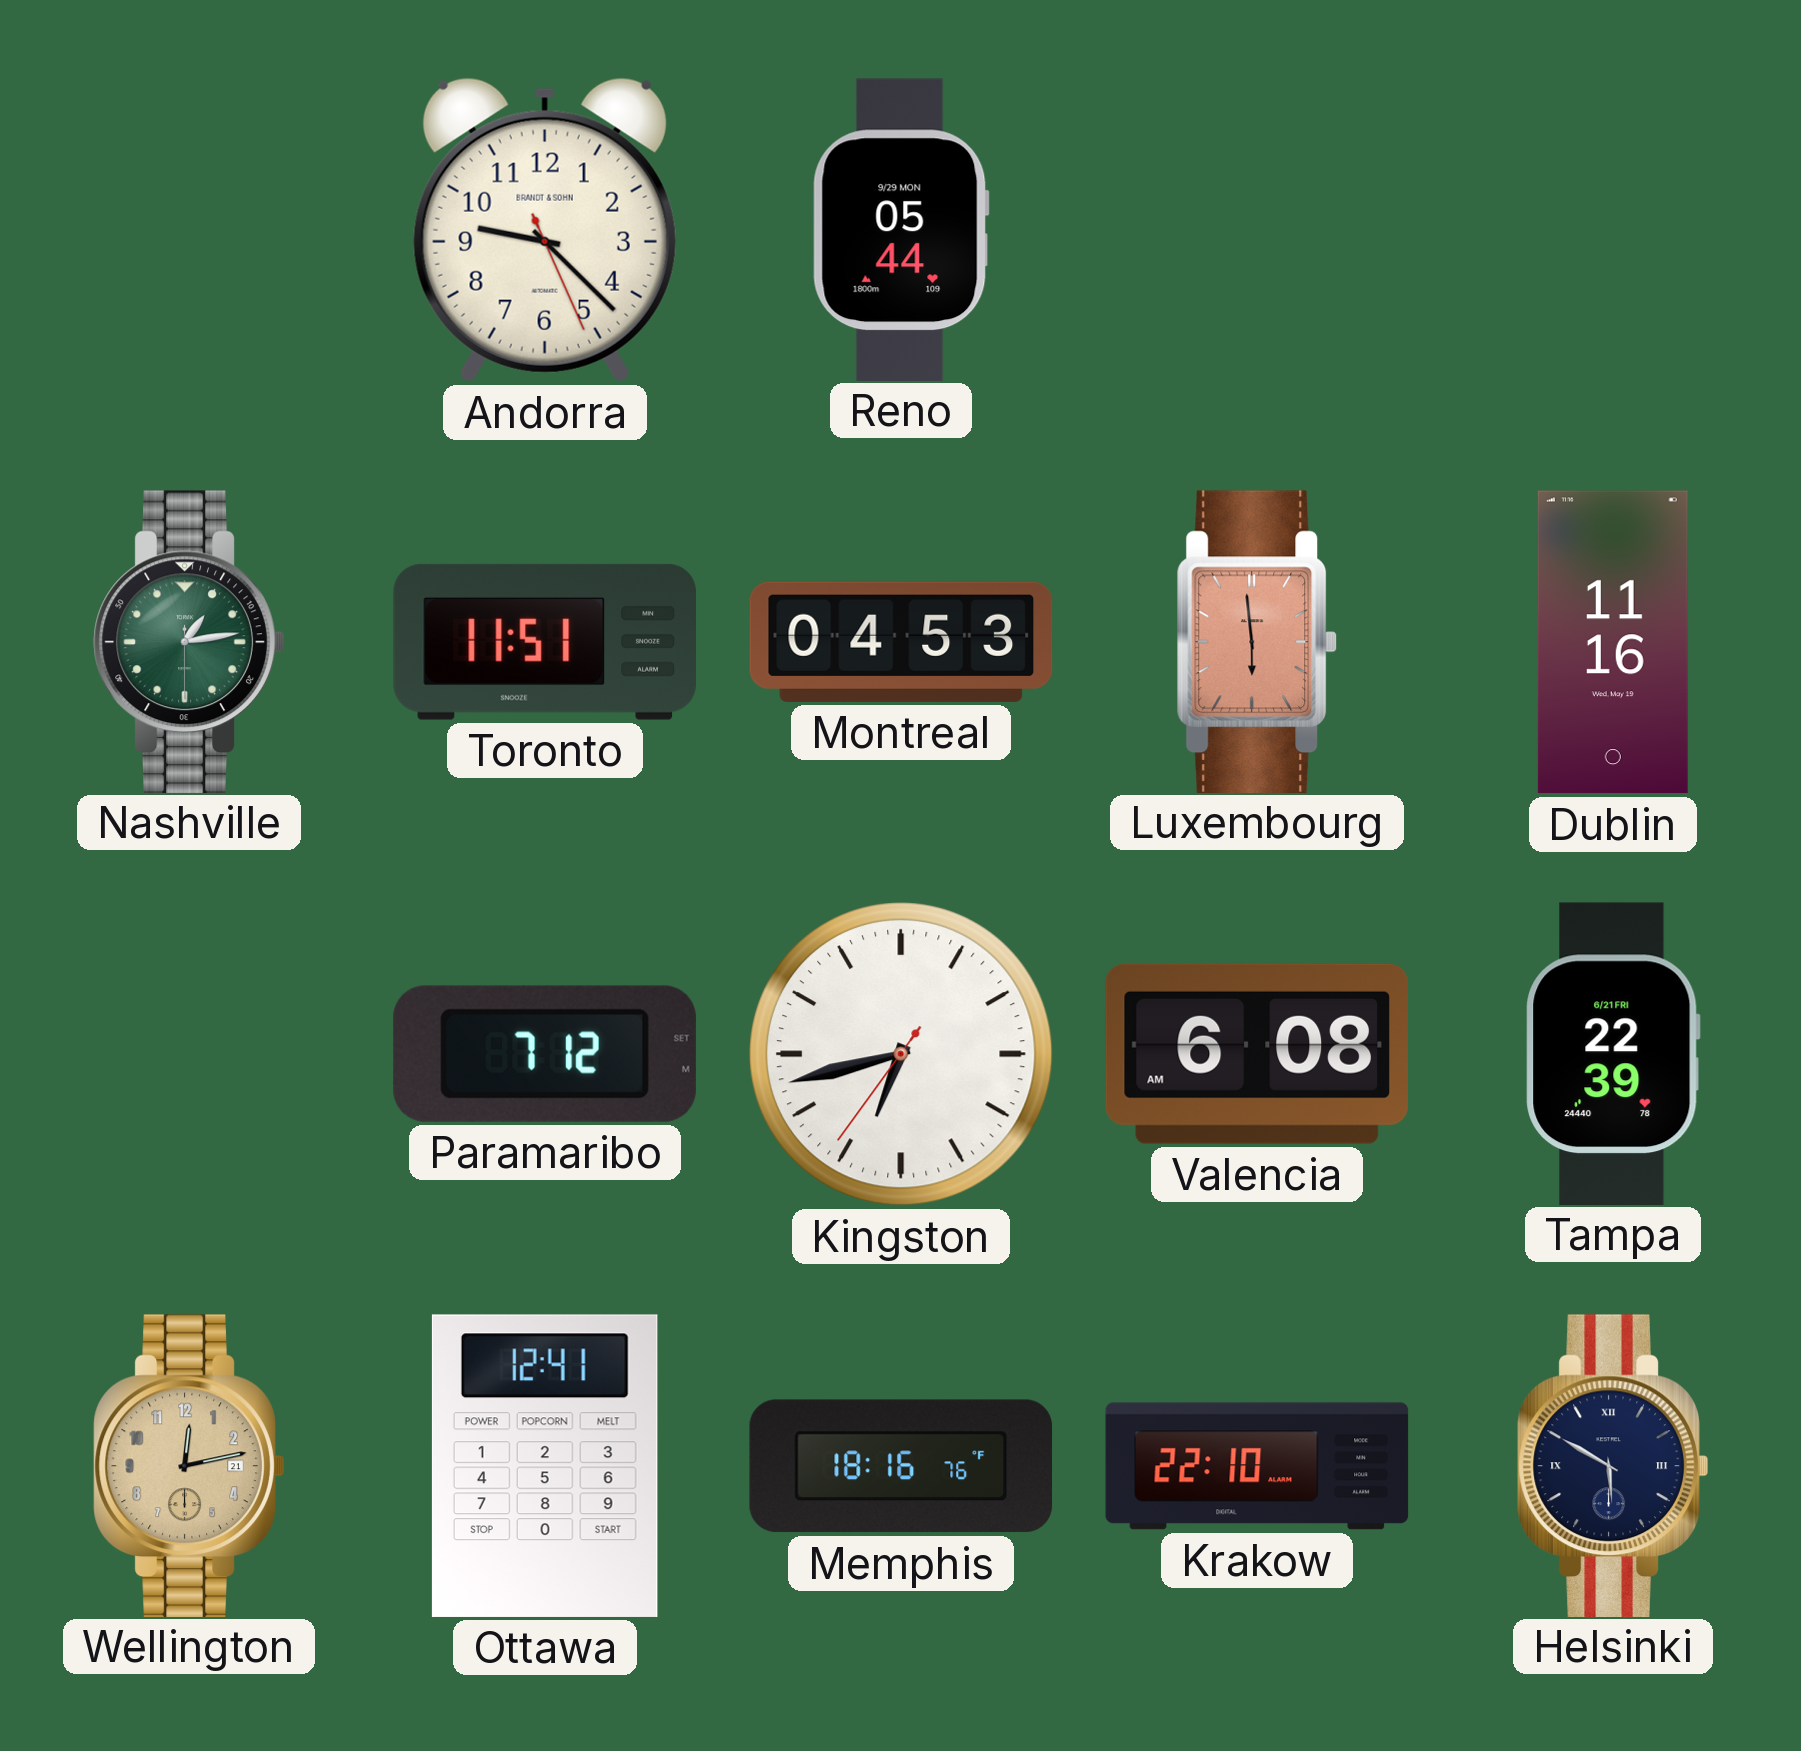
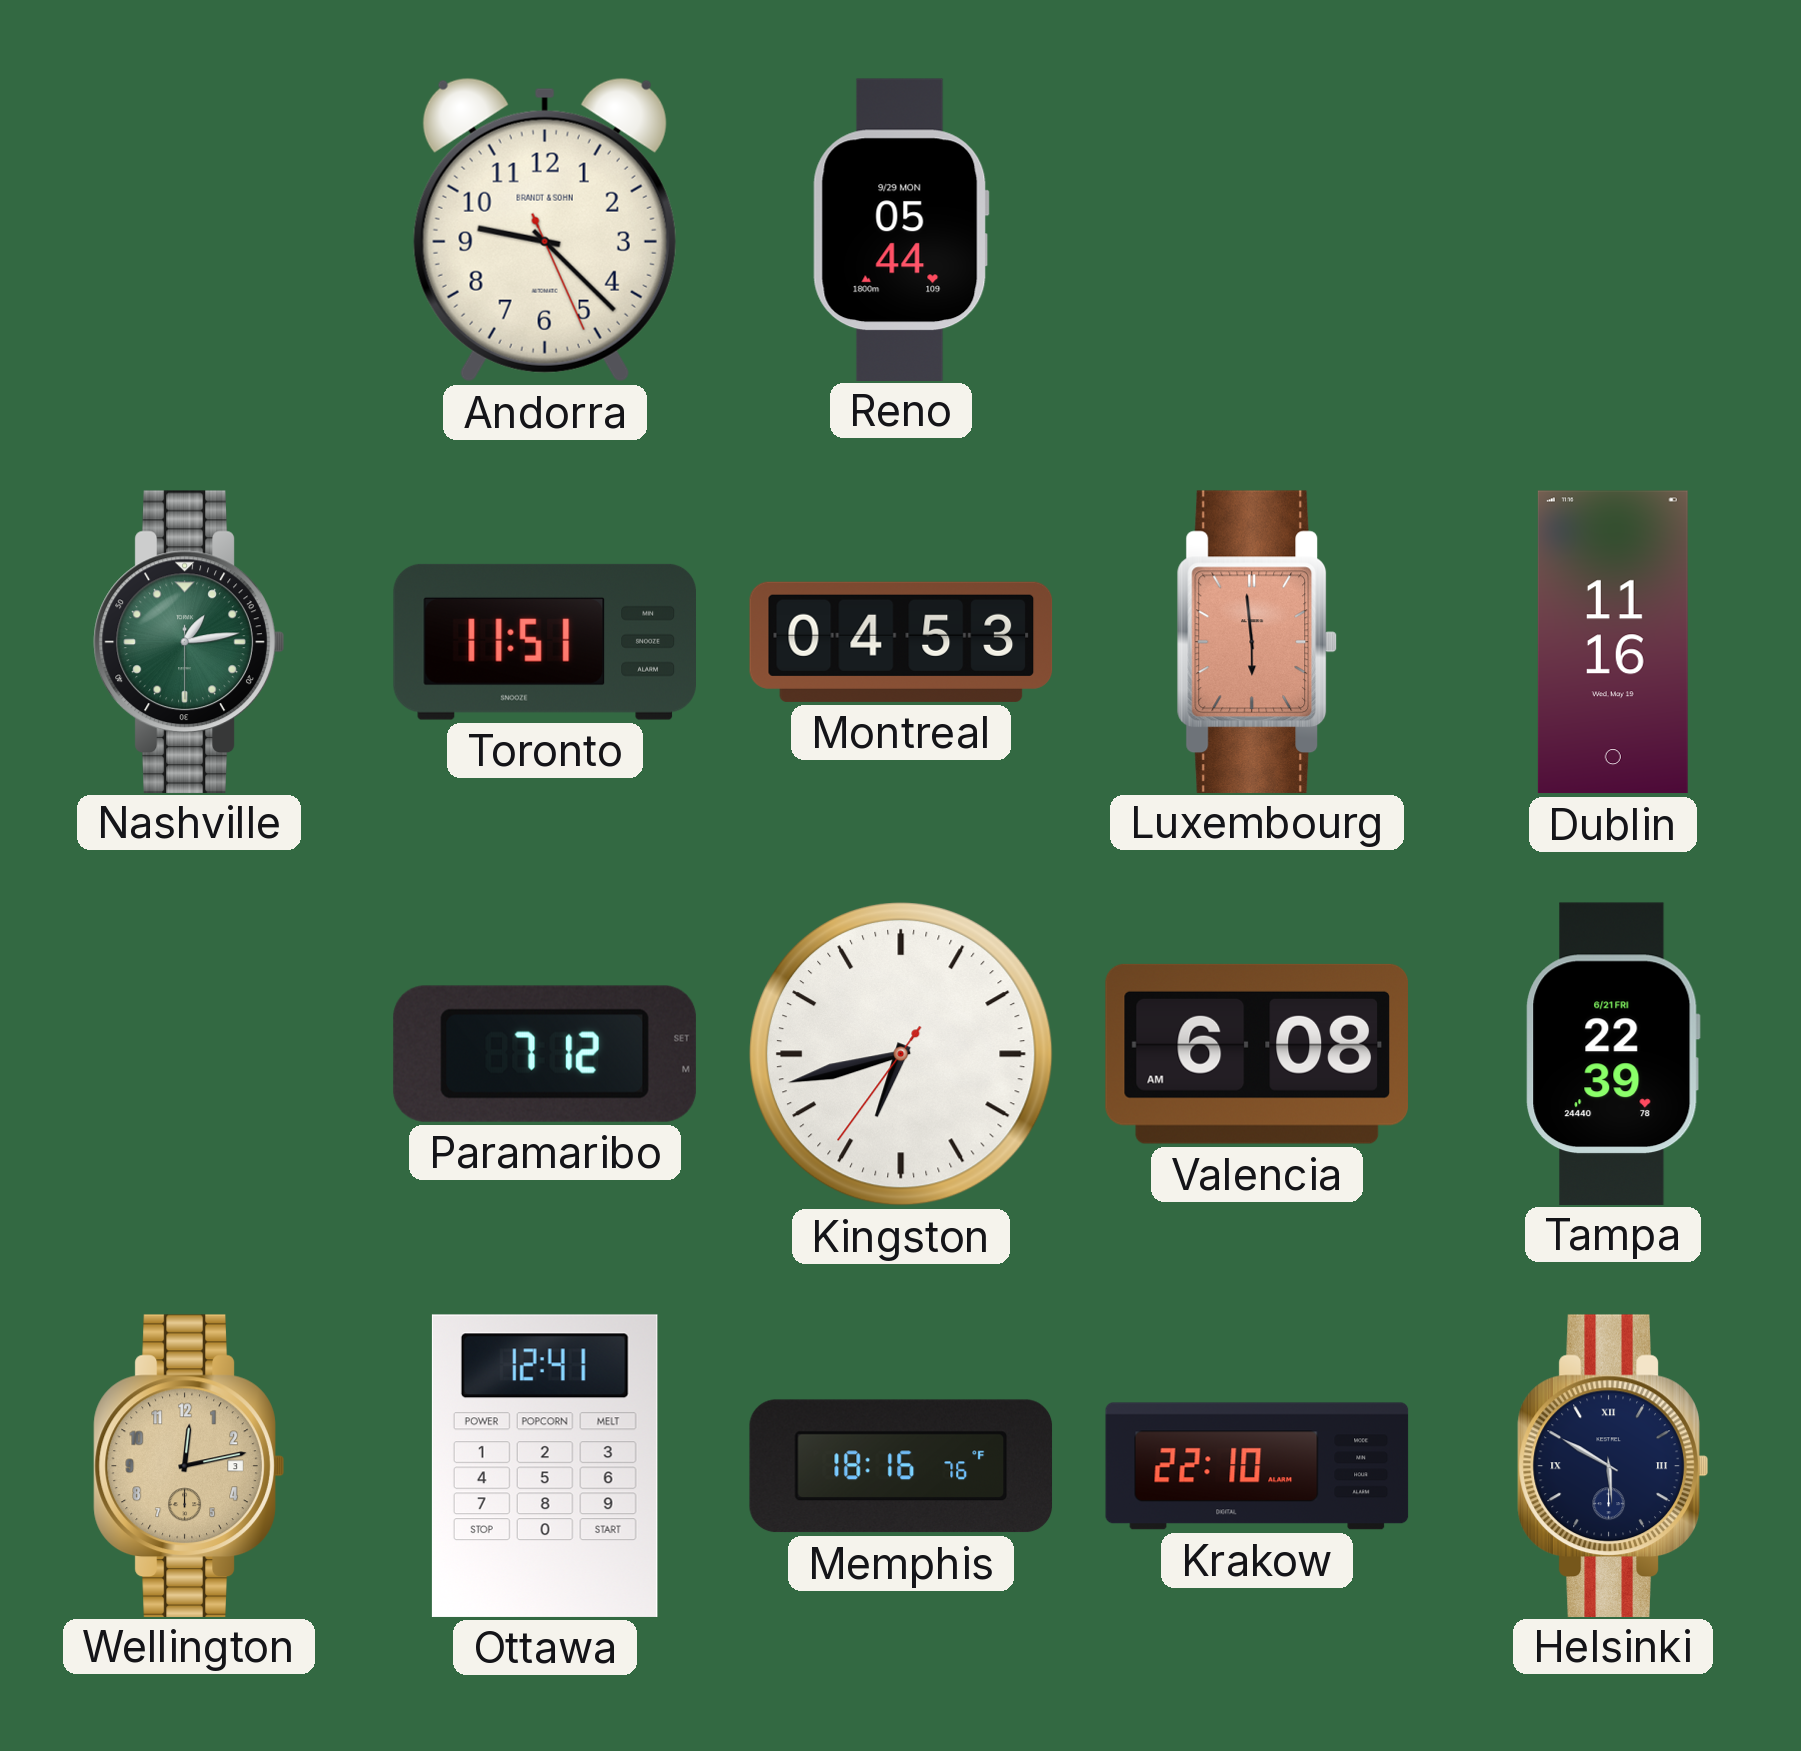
Wellington date: 21 -> 3
